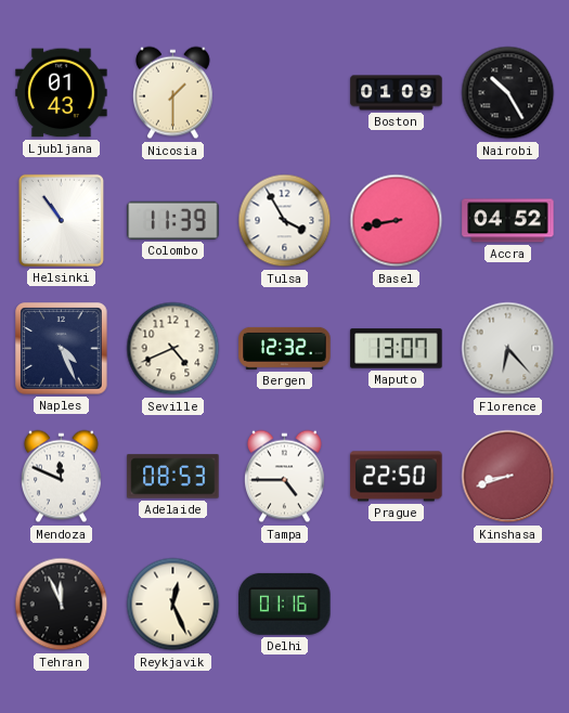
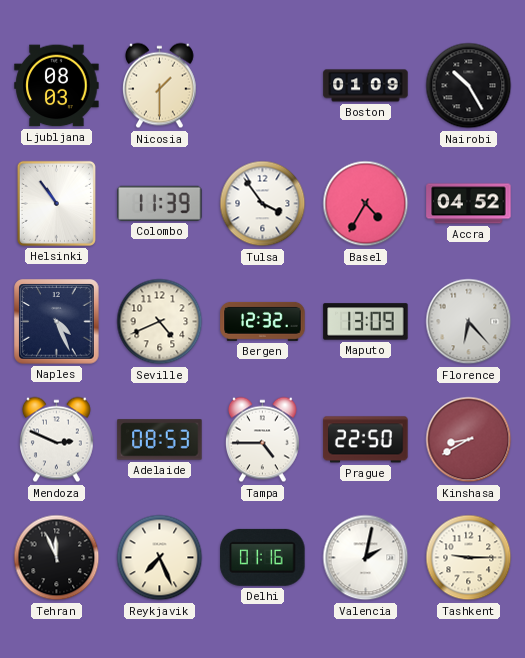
Ljubljana: 01:43 -> 08:03
Tulsa: 3:55 -> 3:54
Basel: 8:43 -> 4:35
Maputo: 13:07 -> 13:09
Mendoza: 11:49 -> 2:49
Kinshasa: 8:42 -> 8:40
Reykjavik: 12:26 -> 7:26
Valencia: none -> 2:02
Tashkent: none -> 9:15
